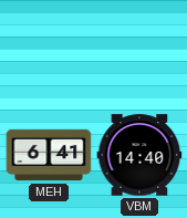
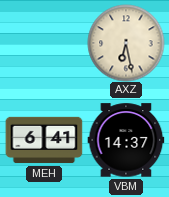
AXZ: none -> 6:28
VBM: 14:40 -> 14:37
